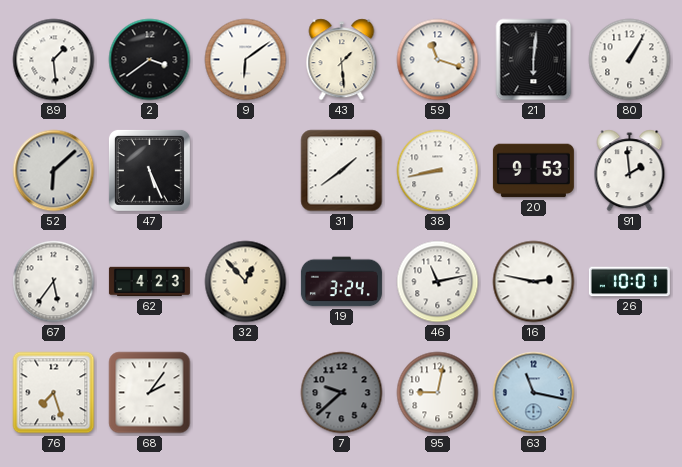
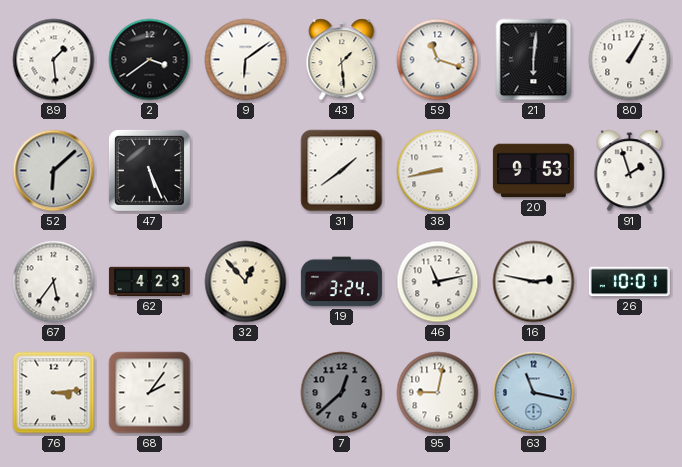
91: 1:59 -> 1:57
76: 7:27 -> 3:14
7: 9:38 -> 12:38
